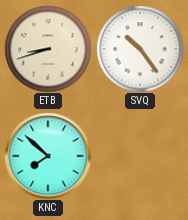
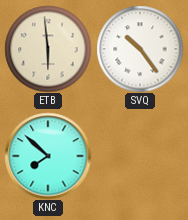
ETB: 8:42 -> 5:59
